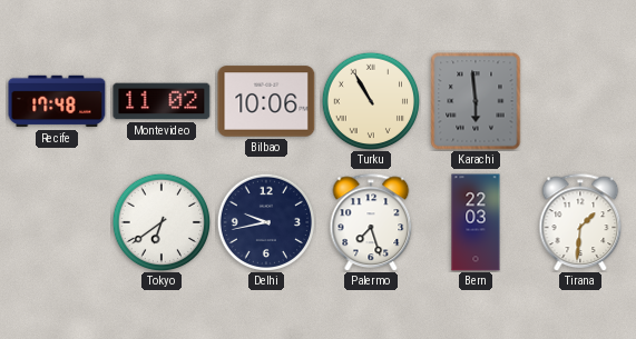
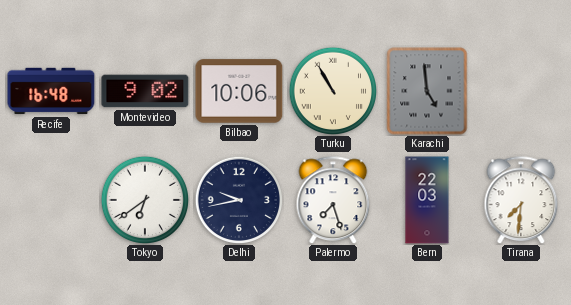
Recife: 17:48 -> 16:48
Montevideo: 11:02 -> 9:02
Karachi: 5:59 -> 4:59
Tirana: 1:31 -> 7:31
